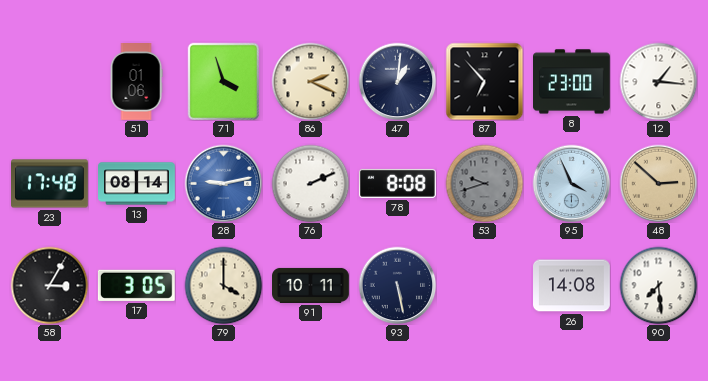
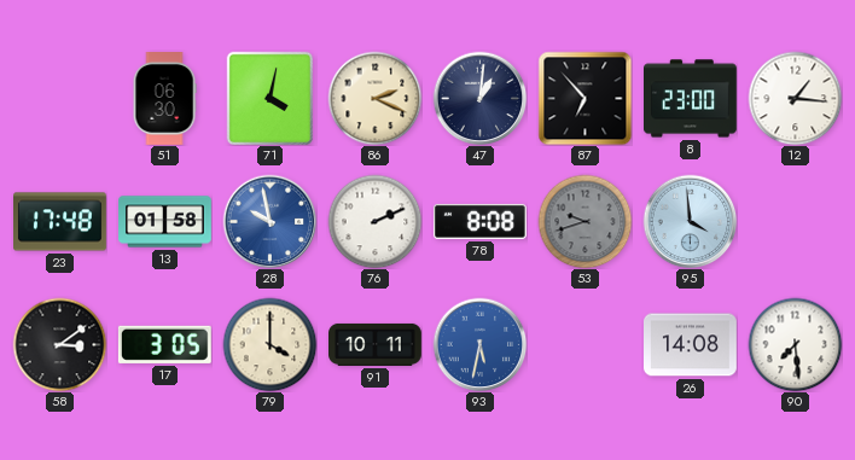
51: 01:06 -> 06:30
71: 3:57 -> 4:02
13: 08:14 -> 01:58
28: 9:13 -> 9:58
95: 3:56 -> 3:59
48: 2:52 -> none
58: 3:05 -> 3:09
93: 5:28 -> 5:32
93 dial: navy -> blue
